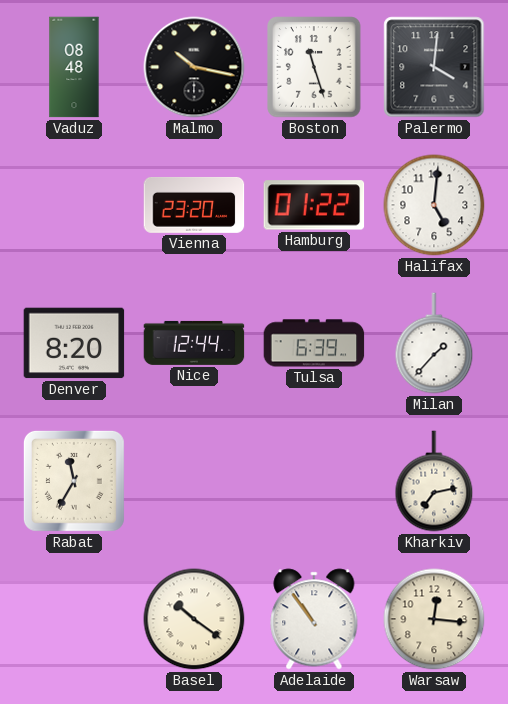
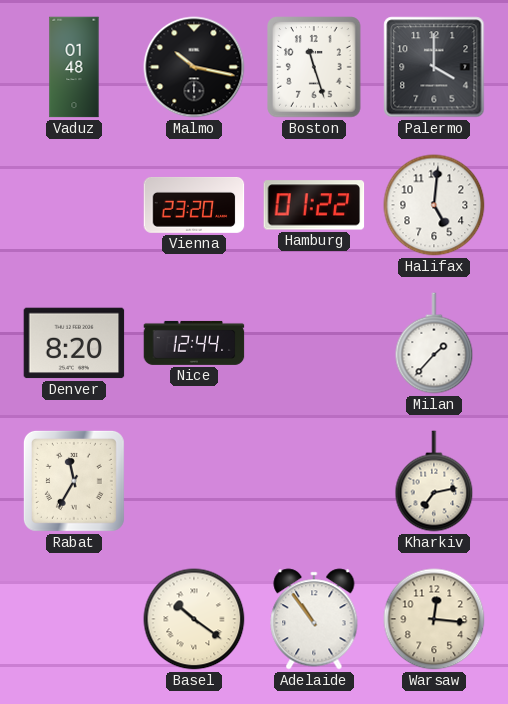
Vaduz: 08:48 -> 01:48
Palermo: 4:01 -> 4:00
Tulsa: 6:39 -> none
